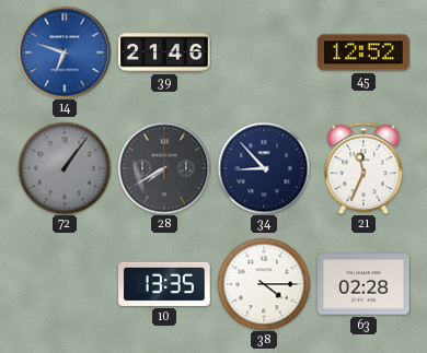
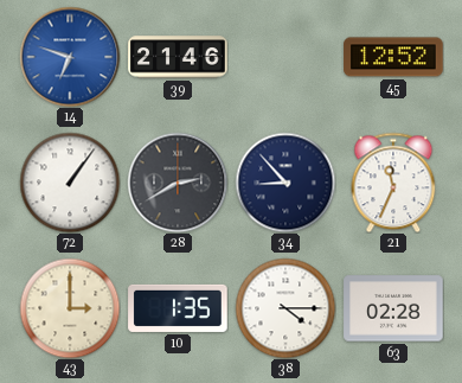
72 dial: grey -> white
28: 7:40 -> 2:40
43: none -> 3:00
10: 13:35 -> 1:35
